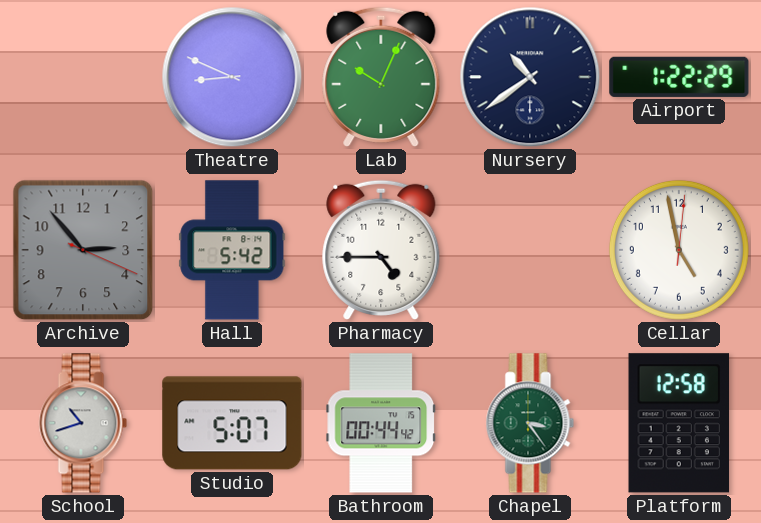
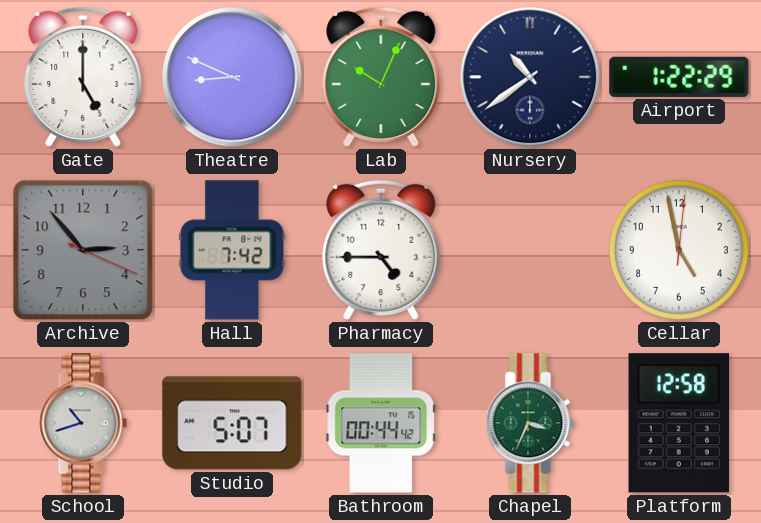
Gate: none -> 5:00
Hall: 5:42 -> 7:42
Chapel: 3:24 -> 3:34
